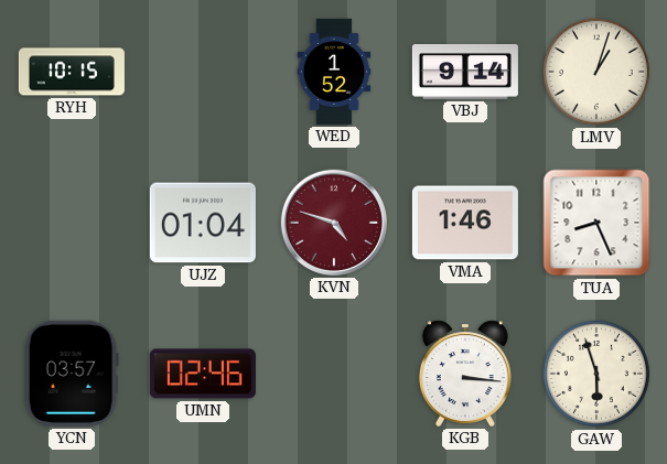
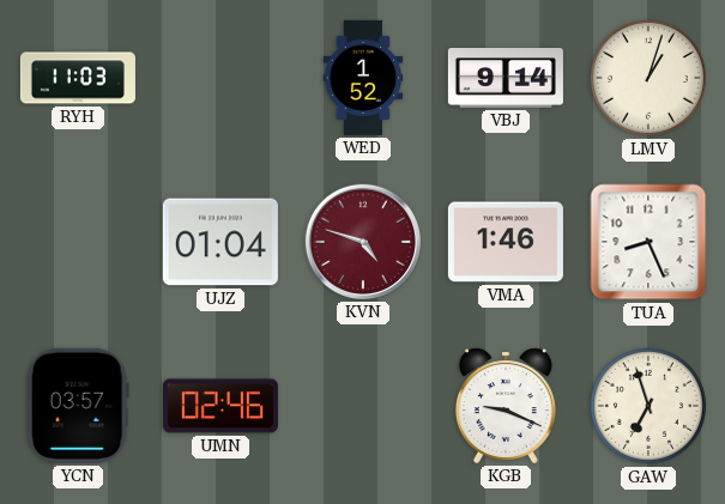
RYH: 10:15 -> 11:03
KGB: 3:16 -> 9:19
GAW: 5:57 -> 6:57
